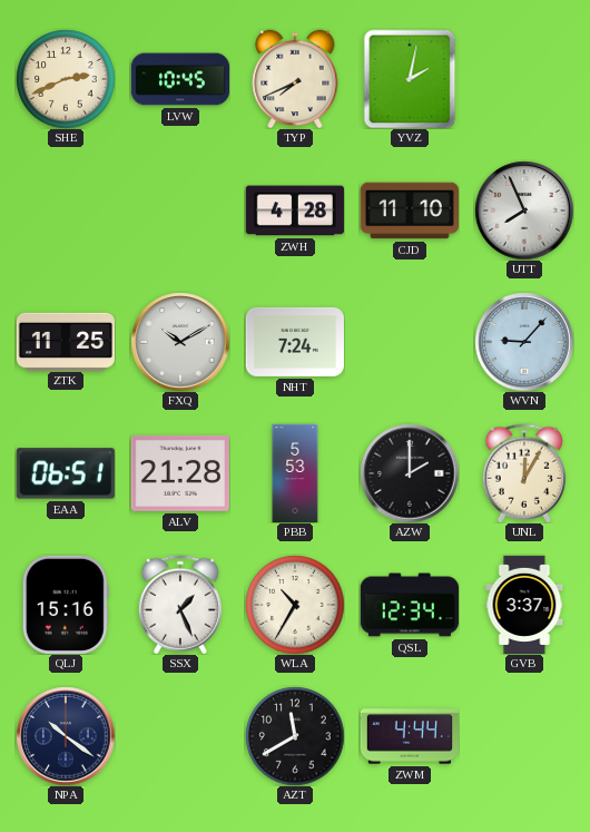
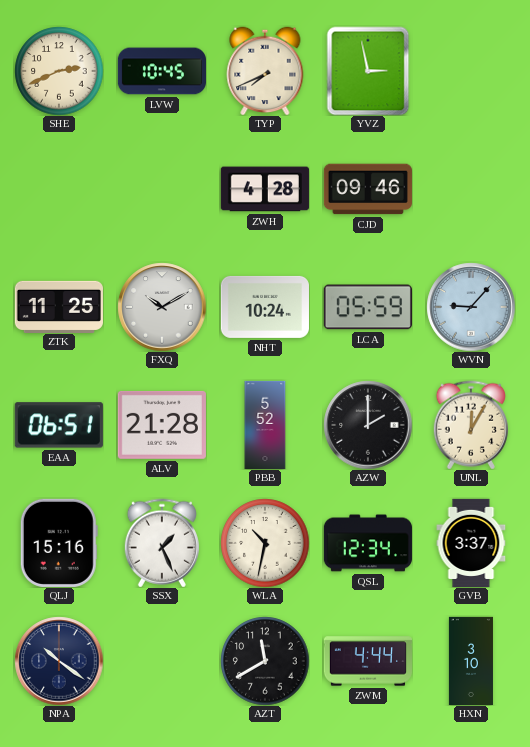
YVZ: 2:02 -> 2:58
CJD: 11:10 -> 09:46
UTT: 7:56 -> none
NHT: 7:24 -> 10:24
LCA: none -> 05:59
PBB: 5:53 -> 5:52
WLA: 10:35 -> 10:32
HXN: none -> 3:10
